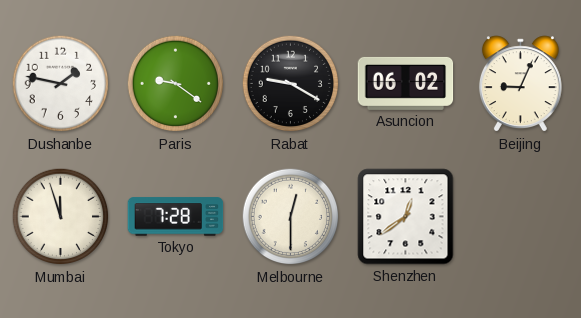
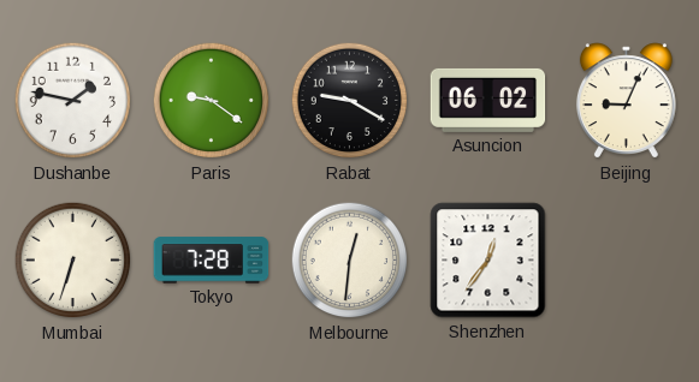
Mumbai: 11:57 -> 6:33
Melbourne: 12:30 -> 12:31
Shenzhen: 12:39 -> 12:36
